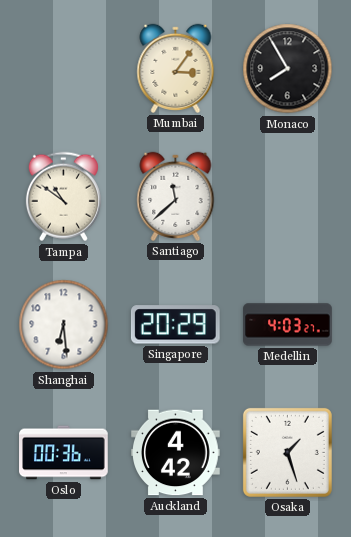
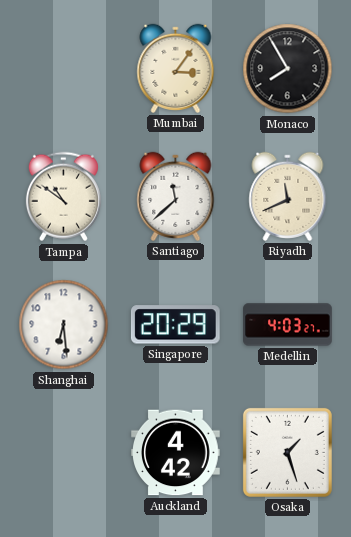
Riyadh: none -> 11:41
Oslo: 00:36 -> none
